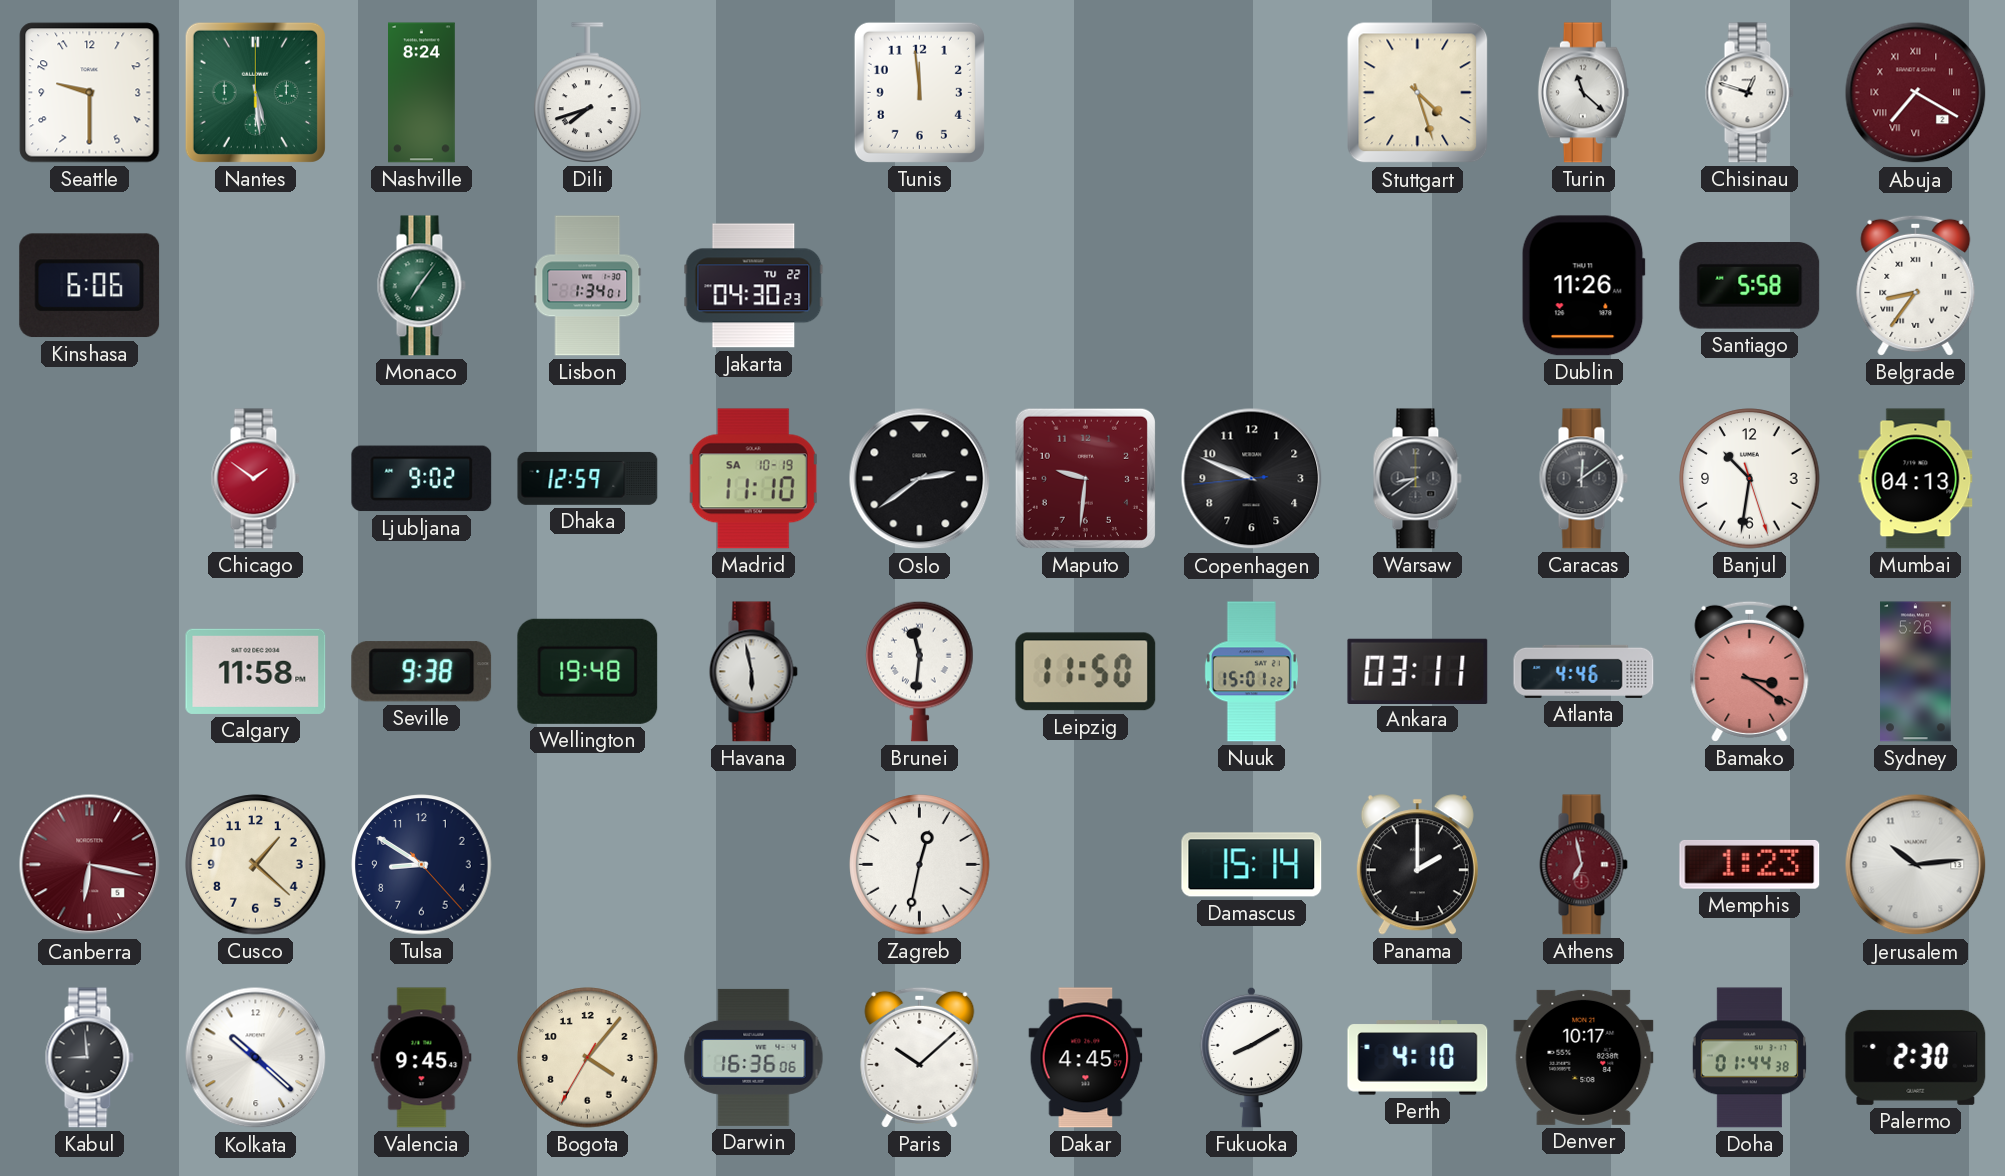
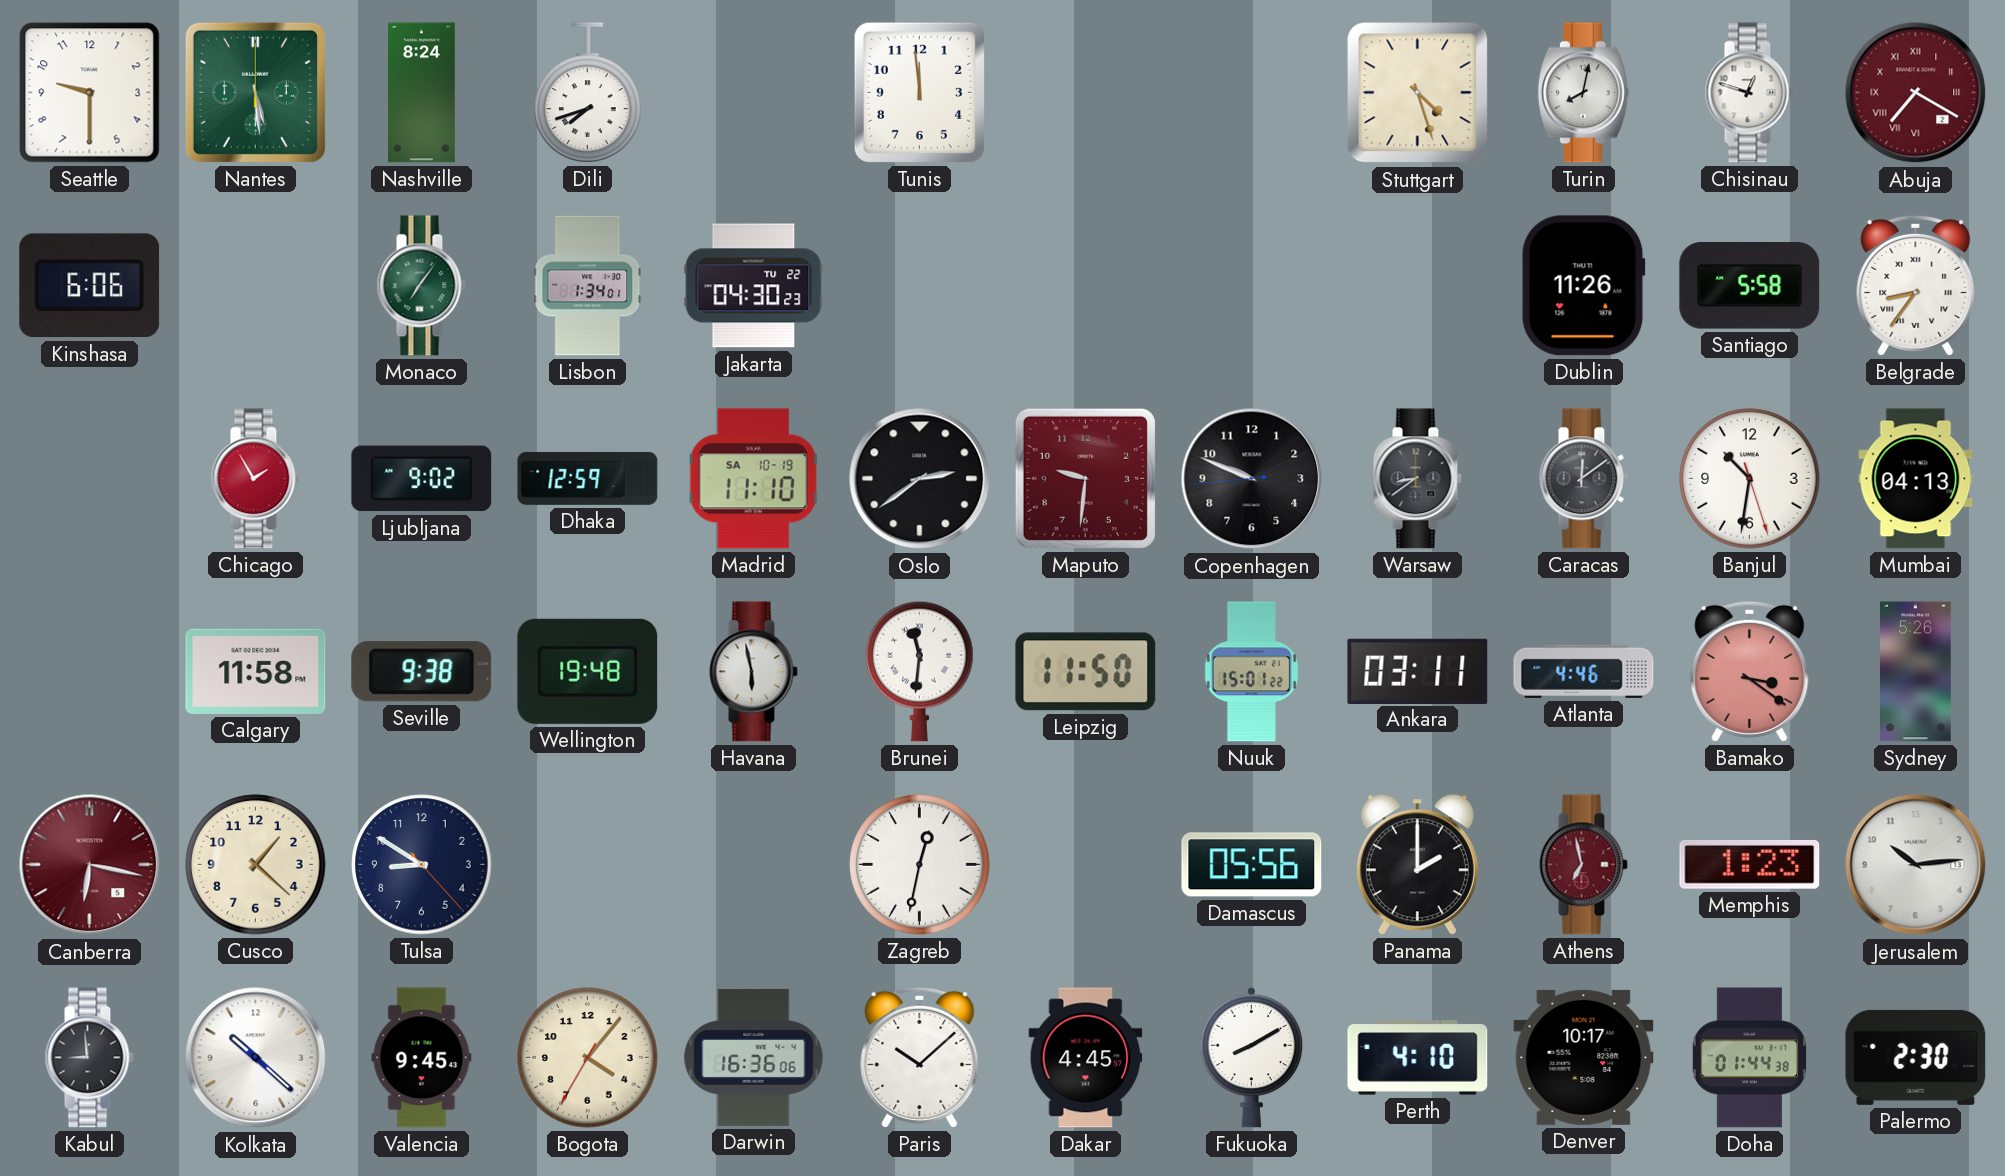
Turin: 11:22 -> 8:02
Chicago: 1:51 -> 1:55
Damascus: 15:14 -> 05:56
